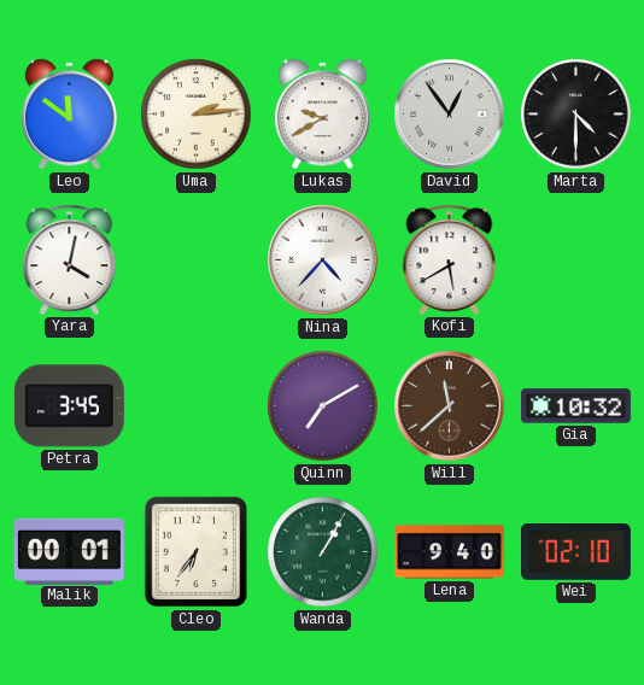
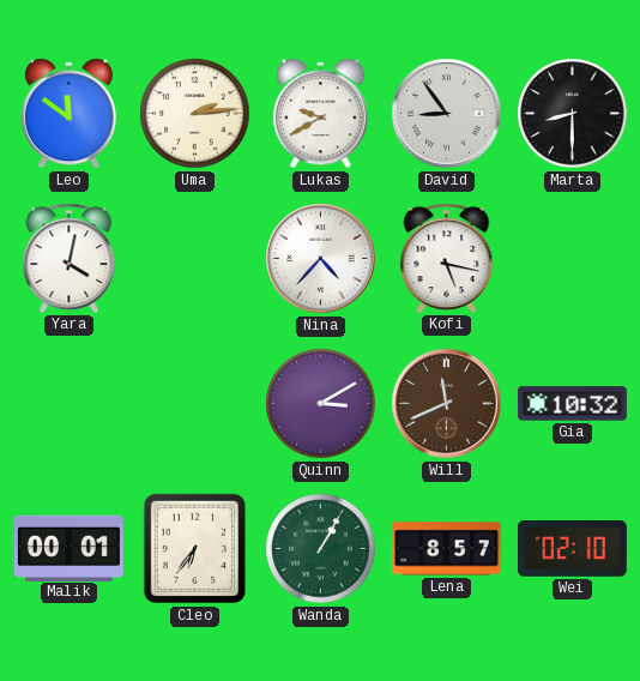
David: 12:54 -> 8:54
Marta: 4:30 -> 8:30
Kofi: 5:40 -> 5:17
Petra: 3:45 -> none
Quinn: 7:10 -> 3:10
Will: 11:38 -> 11:41
Lena: 9:40 -> 8:57
